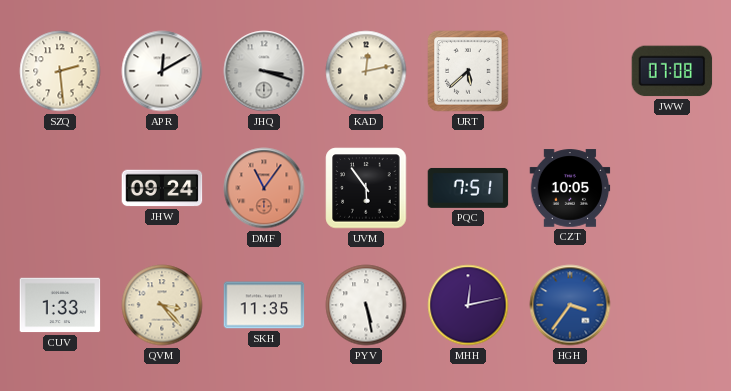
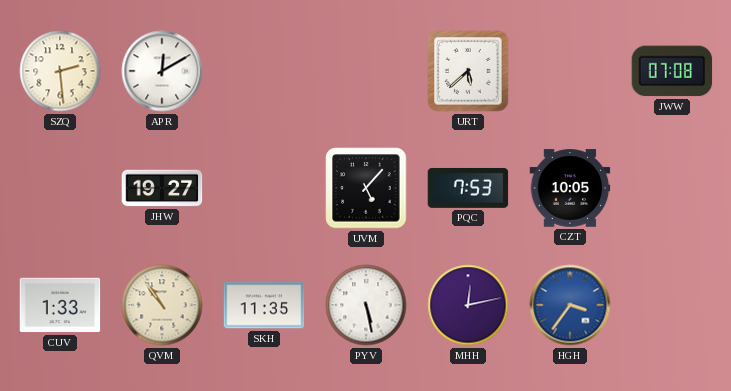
JHQ: 3:18 -> none
KAD: 12:13 -> none
JHW: 09:24 -> 19:27
DMF: 11:06 -> none
UVM: 5:54 -> 5:07
PQC: 7:51 -> 7:53
QVM: 3:23 -> 10:54
